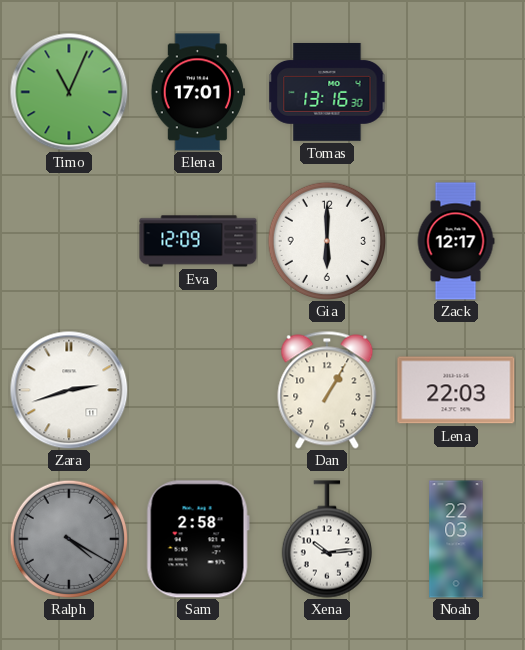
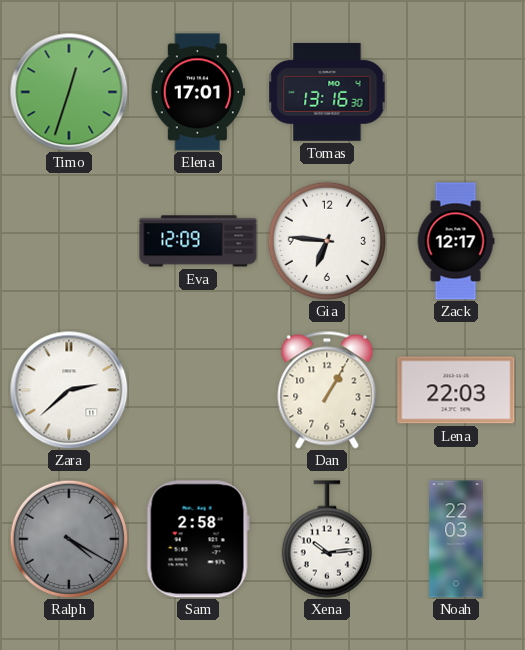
Timo: 11:04 -> 12:33
Gia: 6:00 -> 6:46
Zara: 2:42 -> 2:38
